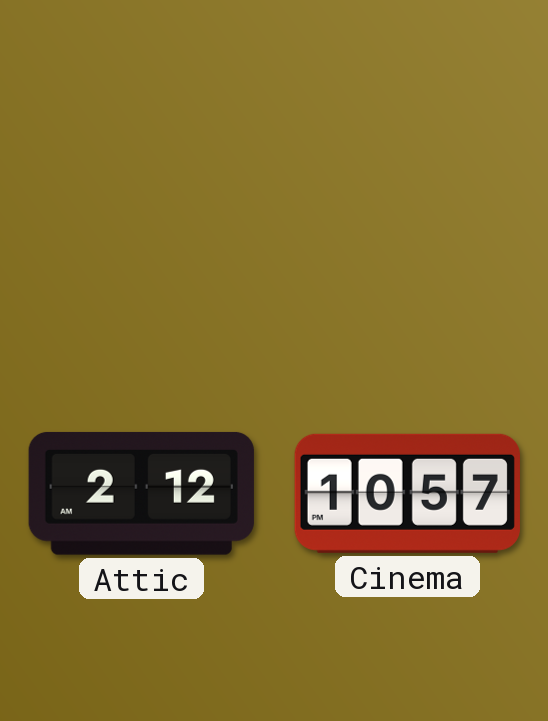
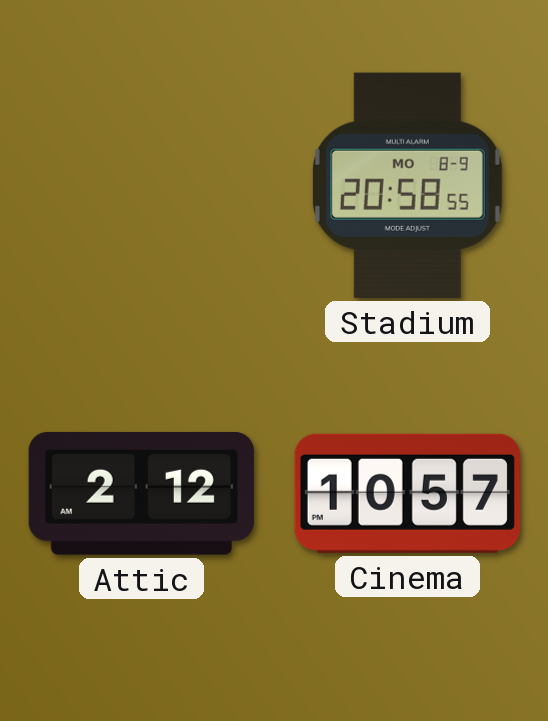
Stadium: none -> 20:58
